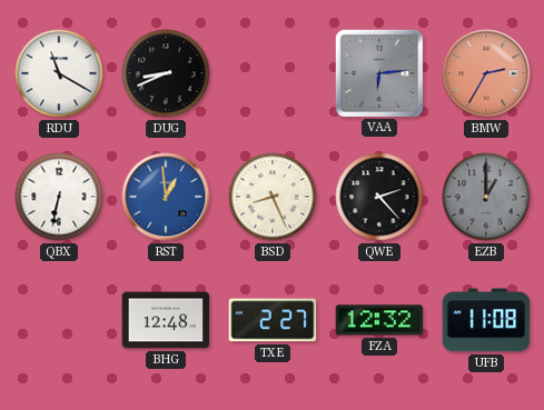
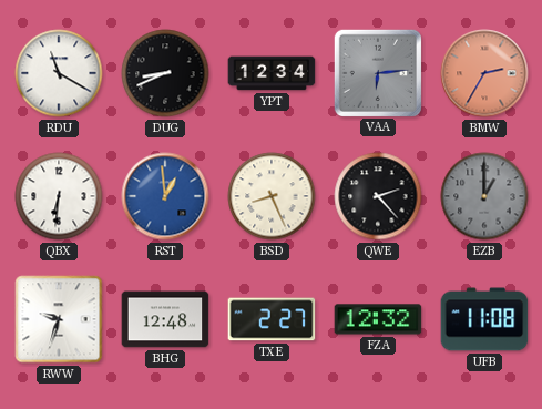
YPT: none -> 12:34
QBX: 6:32 -> 6:31
RWW: none -> 9:33
